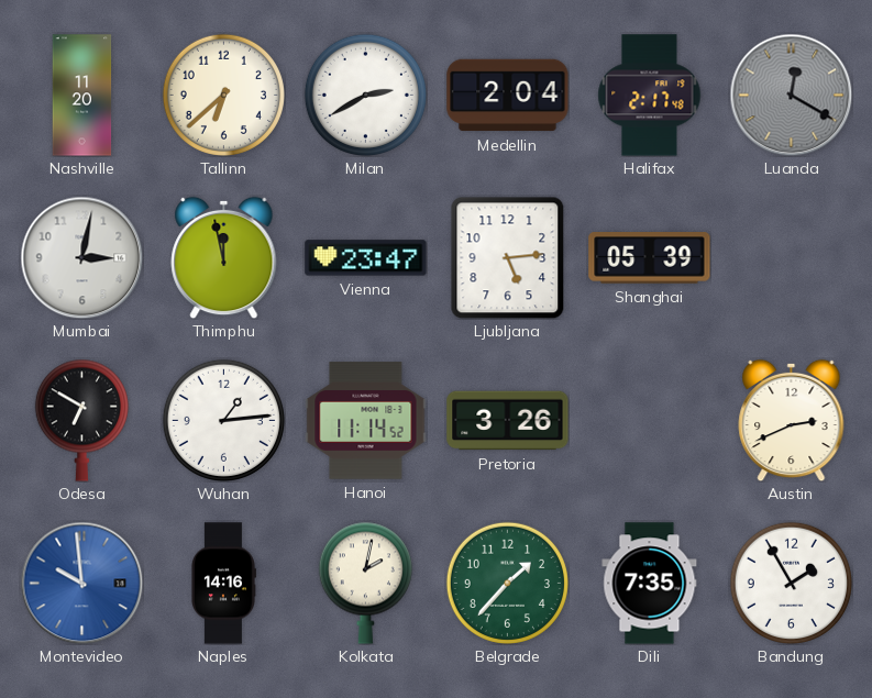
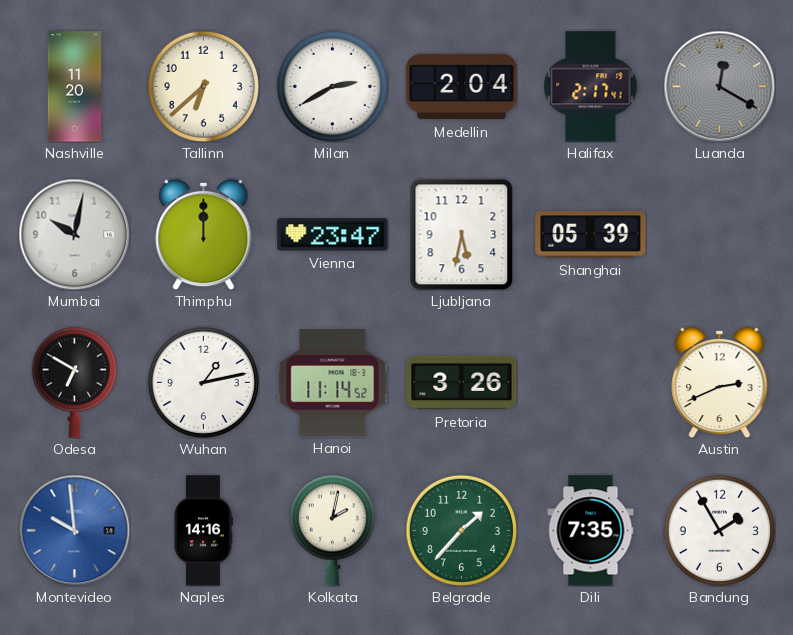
Halifax: 2:17:48 -> 2:17:41
Mumbai: 3:02 -> 10:02
Thimphu: 11:58 -> 12:00
Ljubljana: 5:14 -> 5:32
Wuhan: 1:14 -> 1:13
